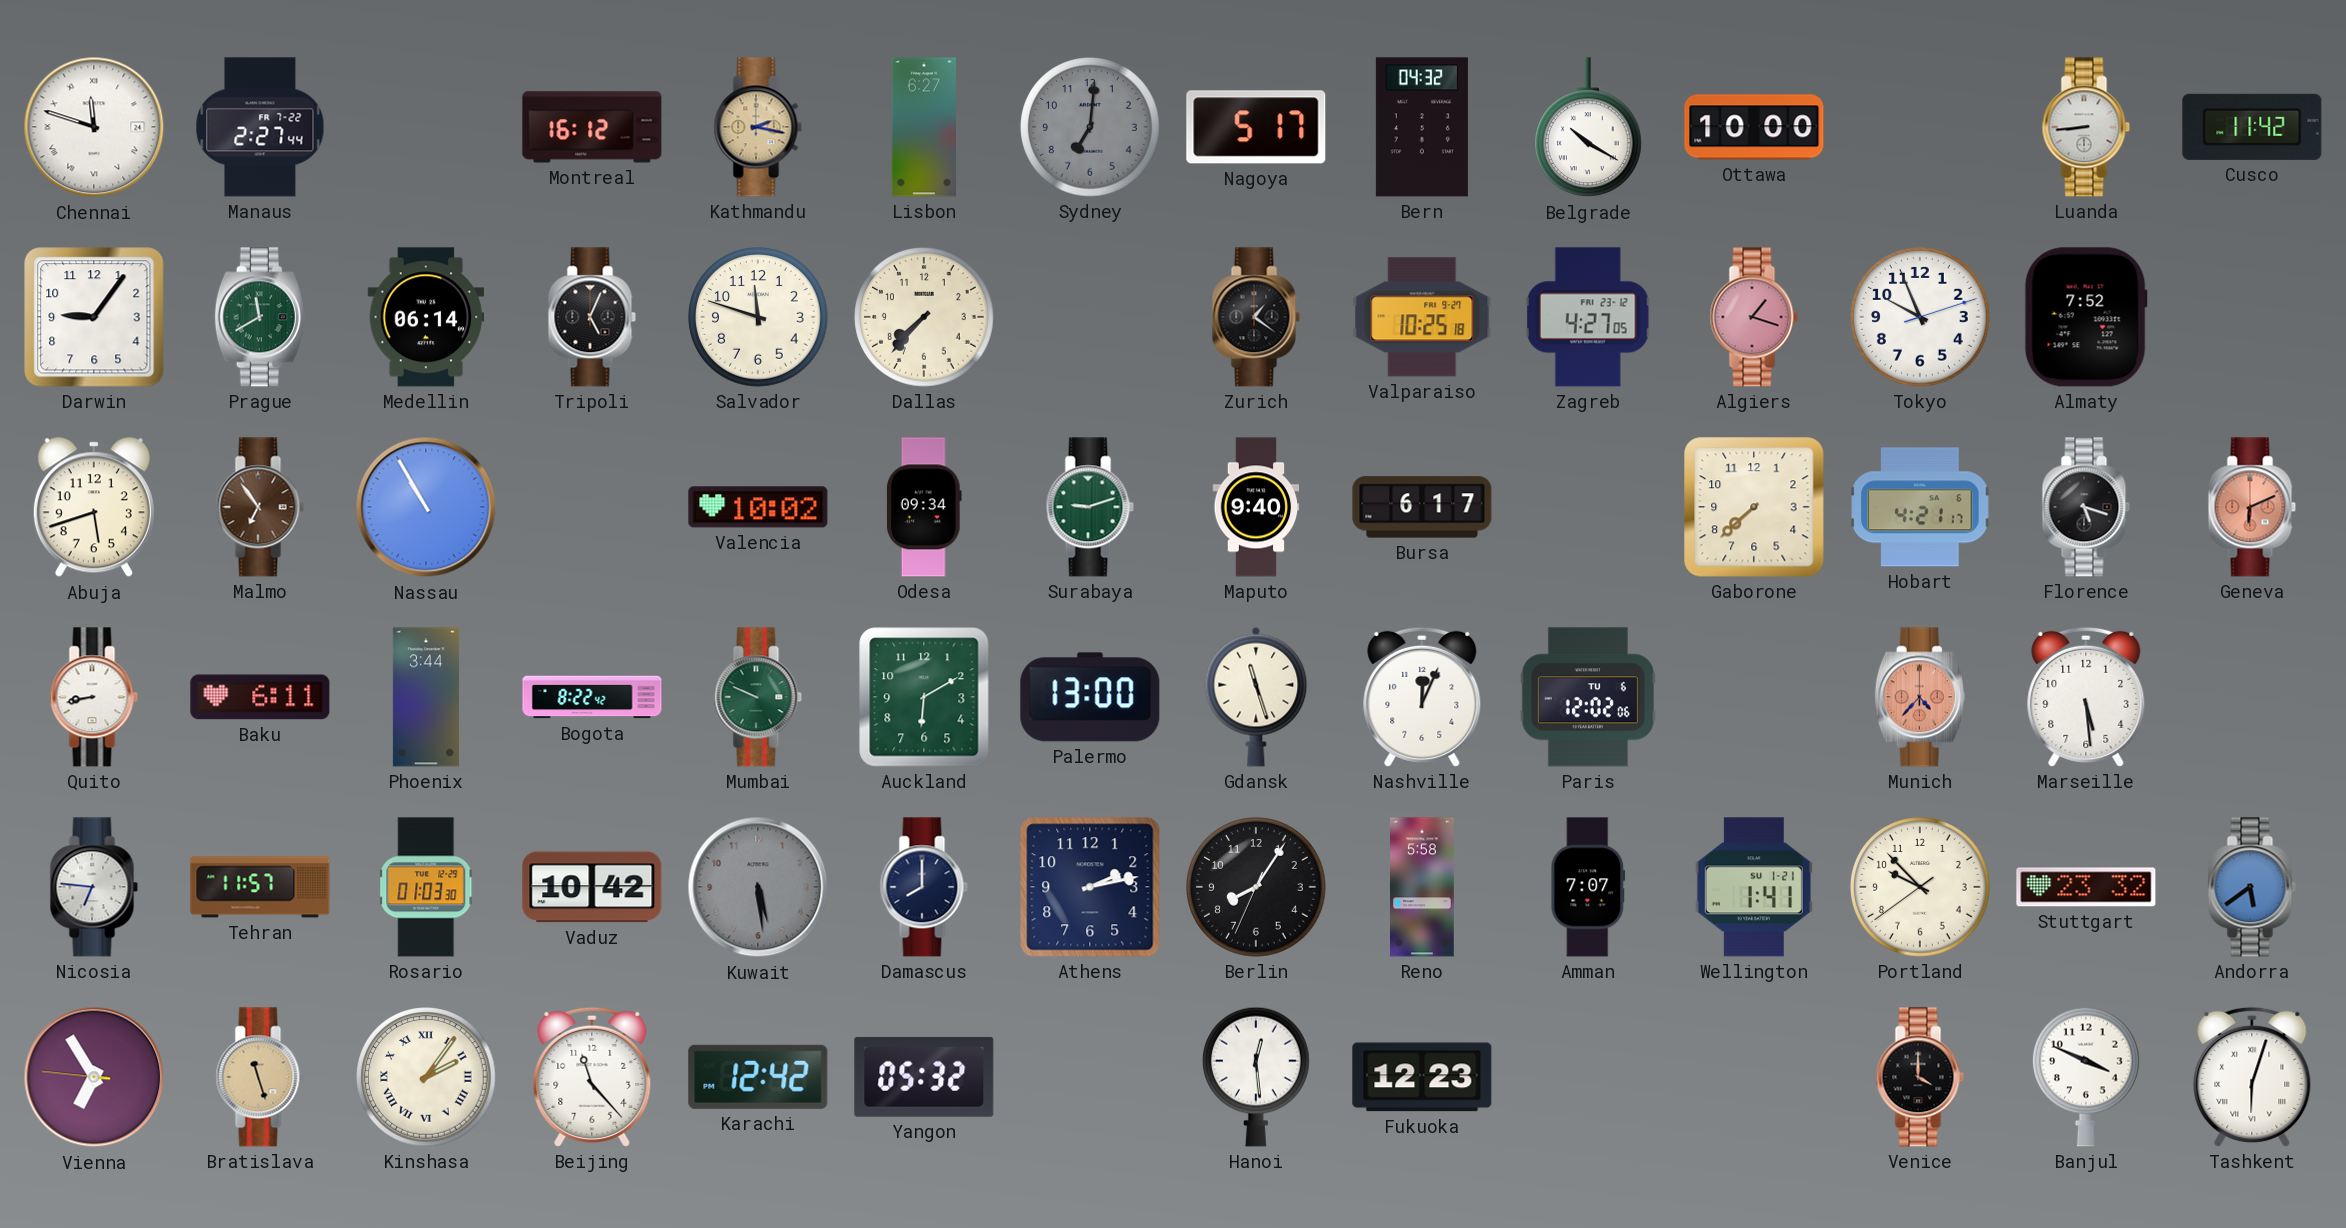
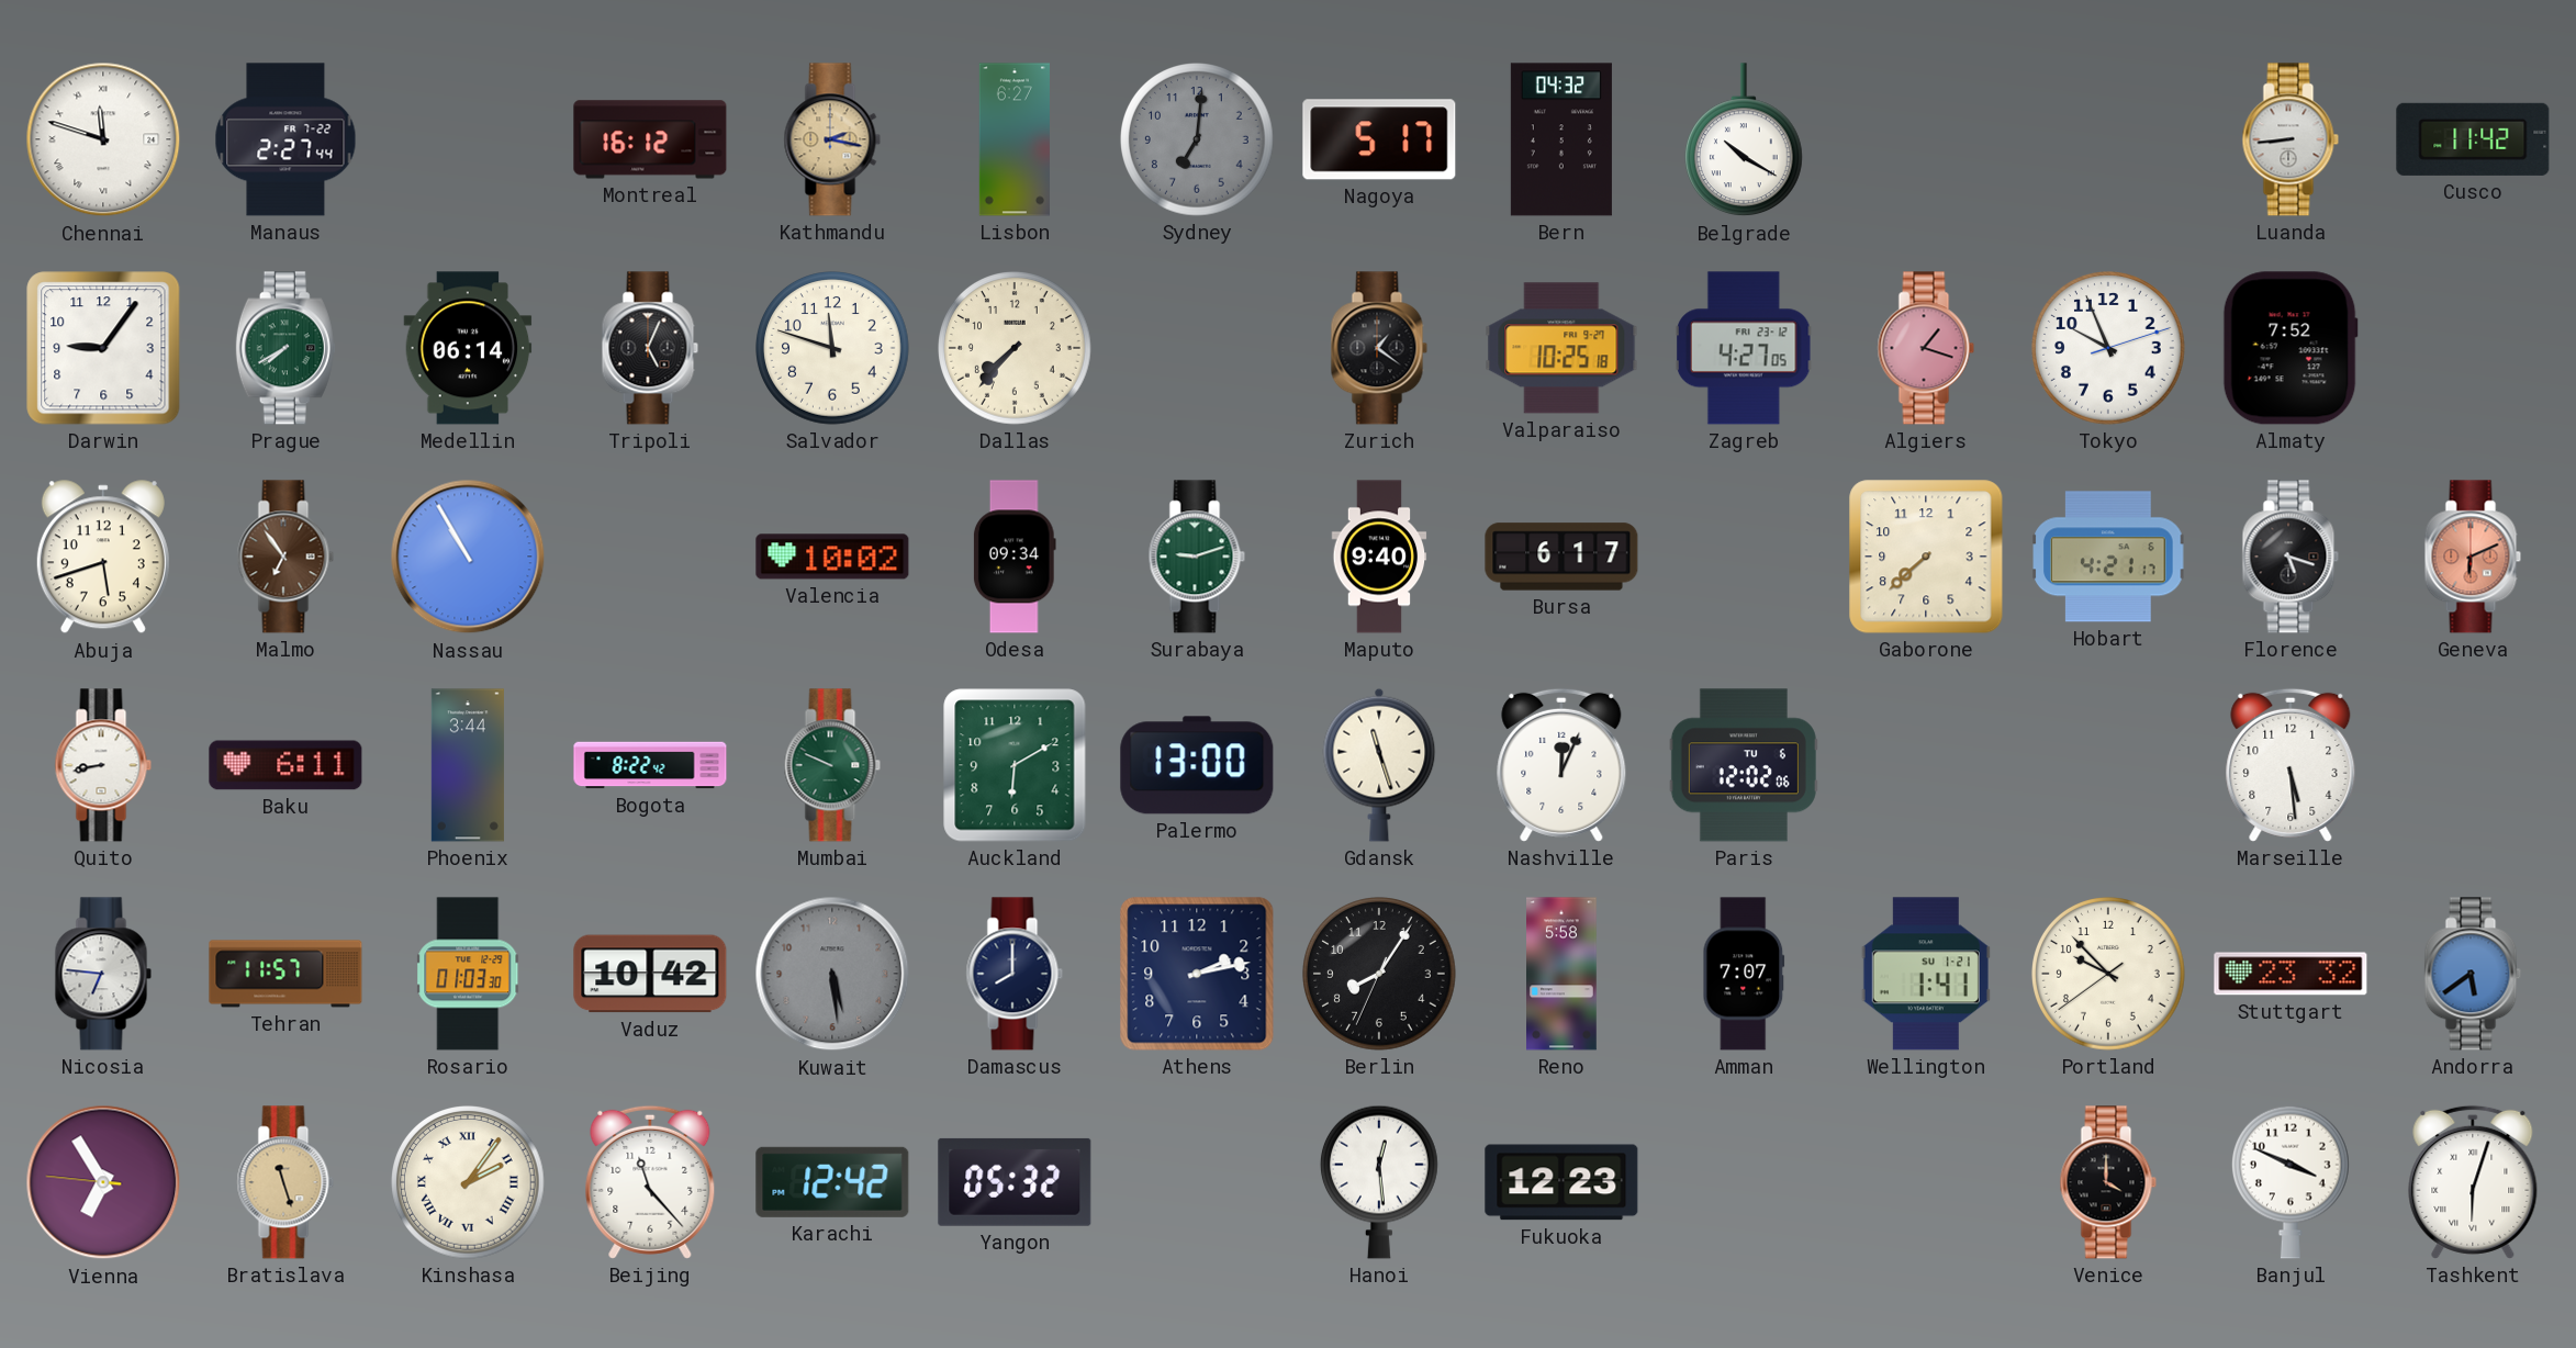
Ottawa: 10:00 -> none
Prague: 11:40 -> 7:40
Munich: 4:37 -> none
